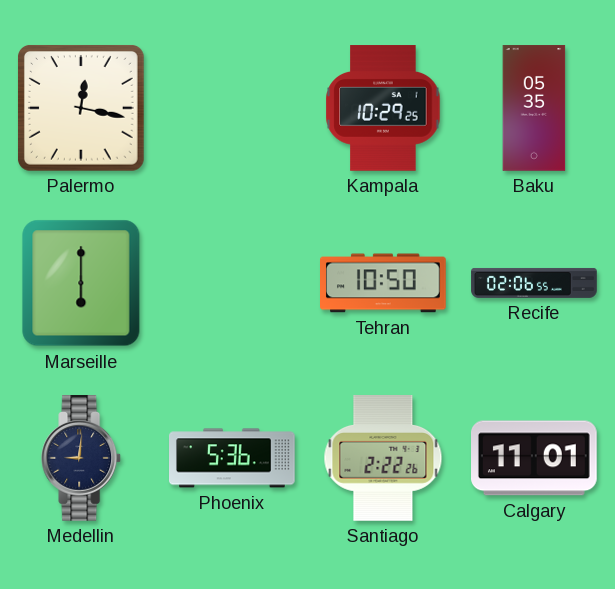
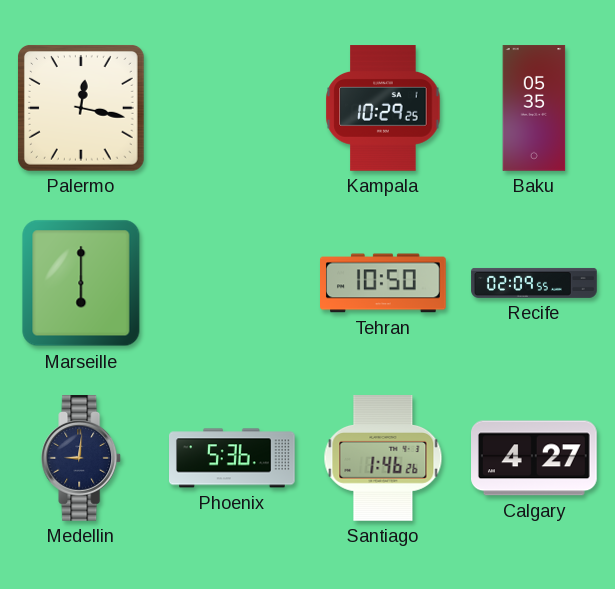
Recife: 02:06 -> 02:09
Santiago: 2:22 -> 1:46
Calgary: 11:01 -> 4:27
